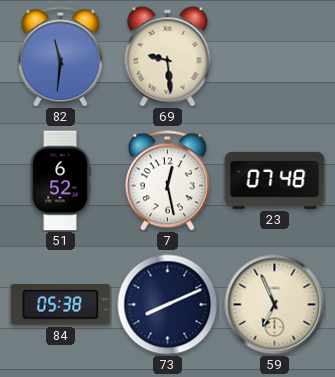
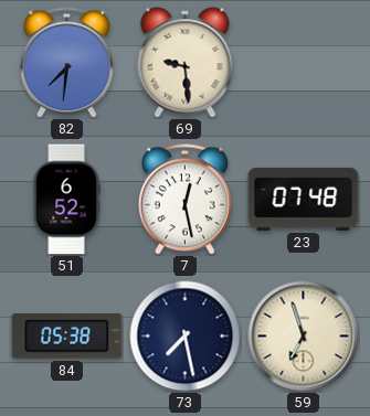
82: 11:31 -> 7:31
73: 8:11 -> 7:28
59: 6:56 -> 6:57
